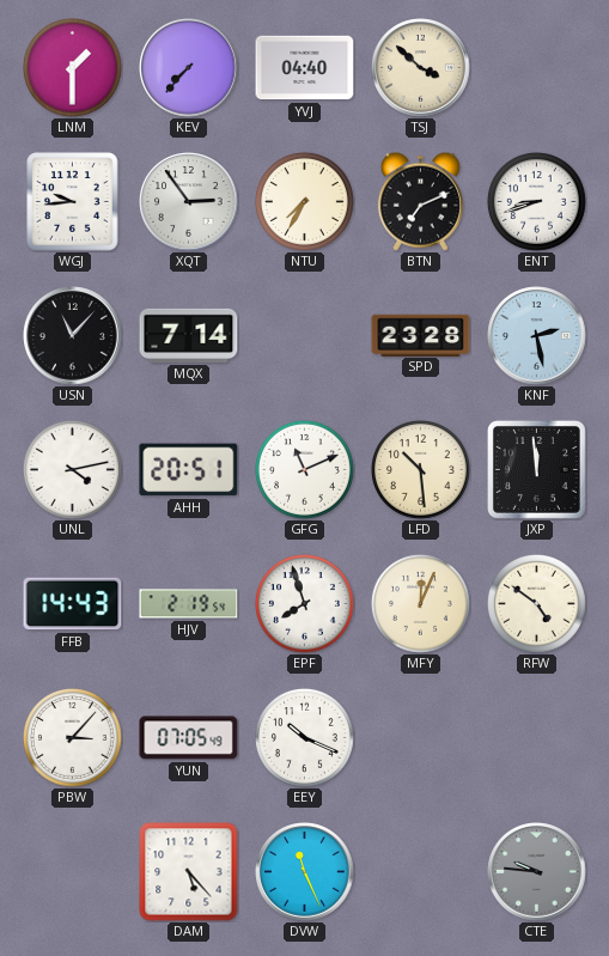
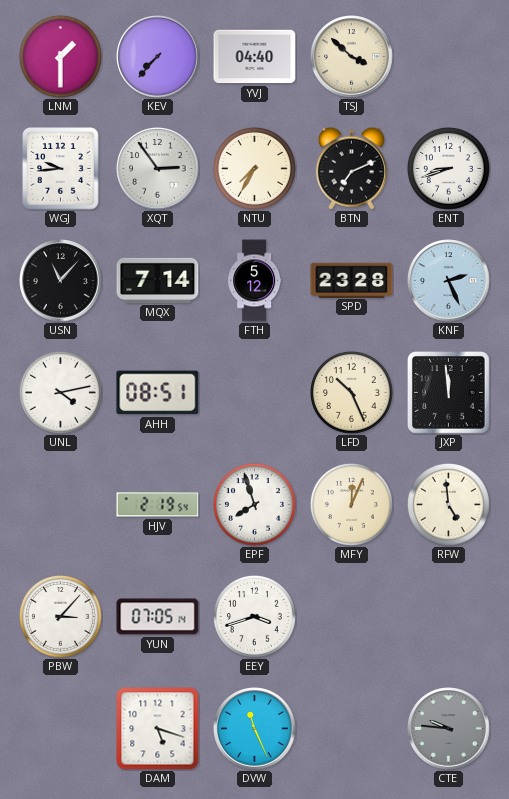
FTH: none -> 5:12
KNF: 2:28 -> 2:26
AHH: 20:51 -> 08:51
GFG: 11:11 -> none
LFD: 10:29 -> 10:26
FFB: 14:43 -> none
RFW: 4:51 -> 4:59
YUN: 07:05:49 -> 07:05:14
EEY: 10:19 -> 3:42
DAM: 5:23 -> 5:18
